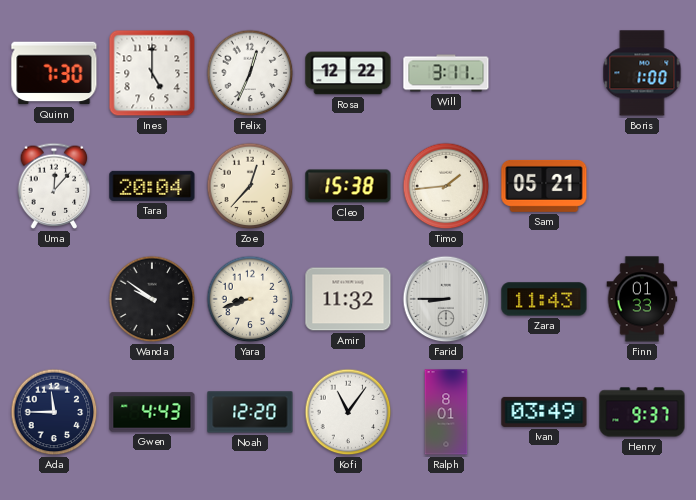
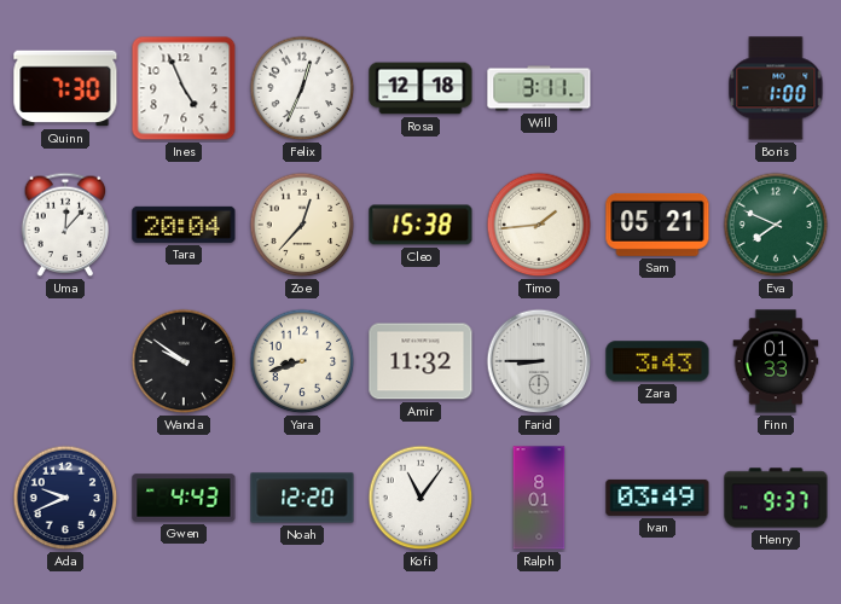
Ines: 5:00 -> 4:56
Rosa: 12:22 -> 12:18
Eva: none -> 7:49
Zara: 11:43 -> 3:43
Ada: 11:45 -> 9:41
